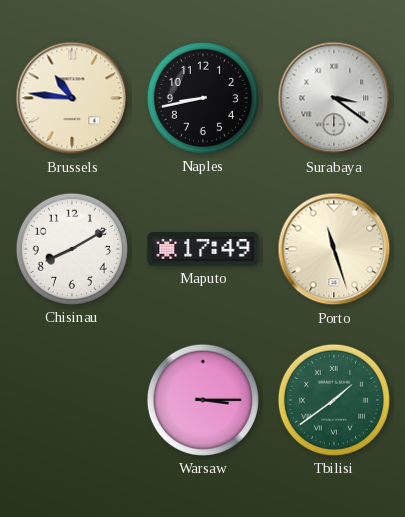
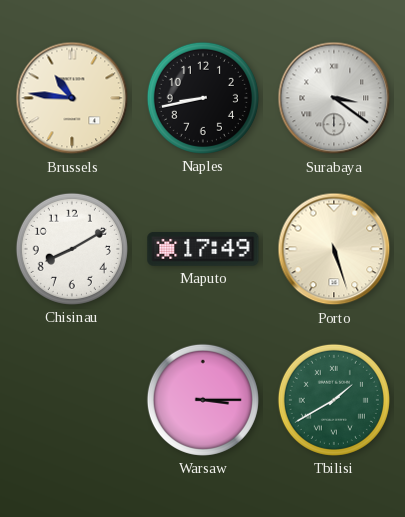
Porto: 11:27 -> 5:27
Tbilisi: 1:39 -> 1:40
